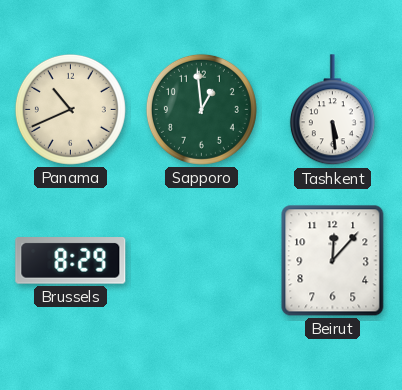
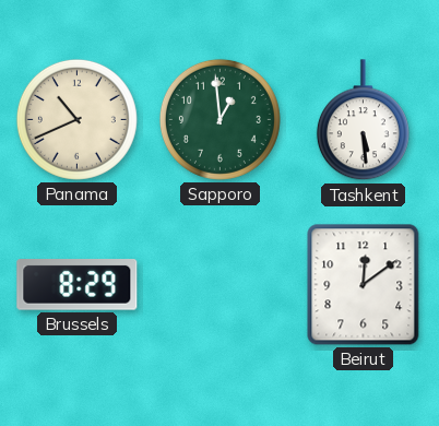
Beirut: 12:07 -> 12:09
